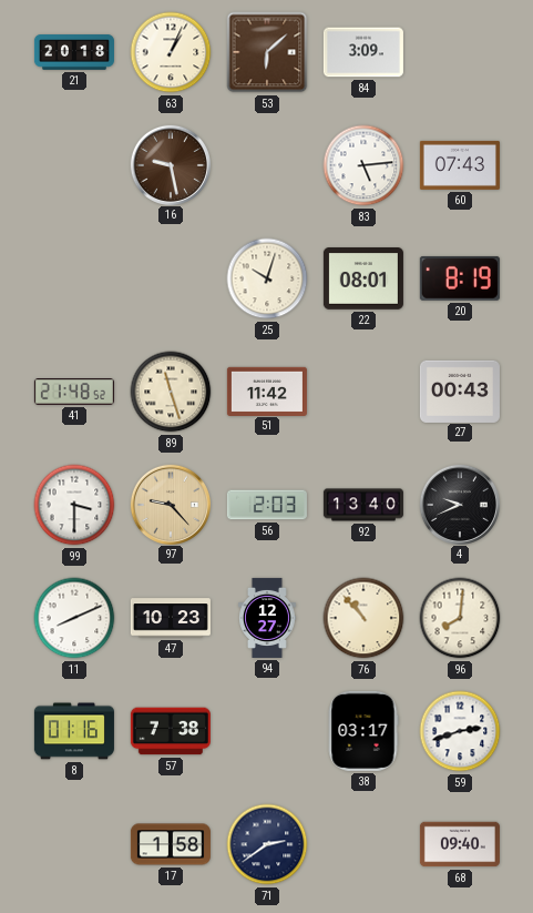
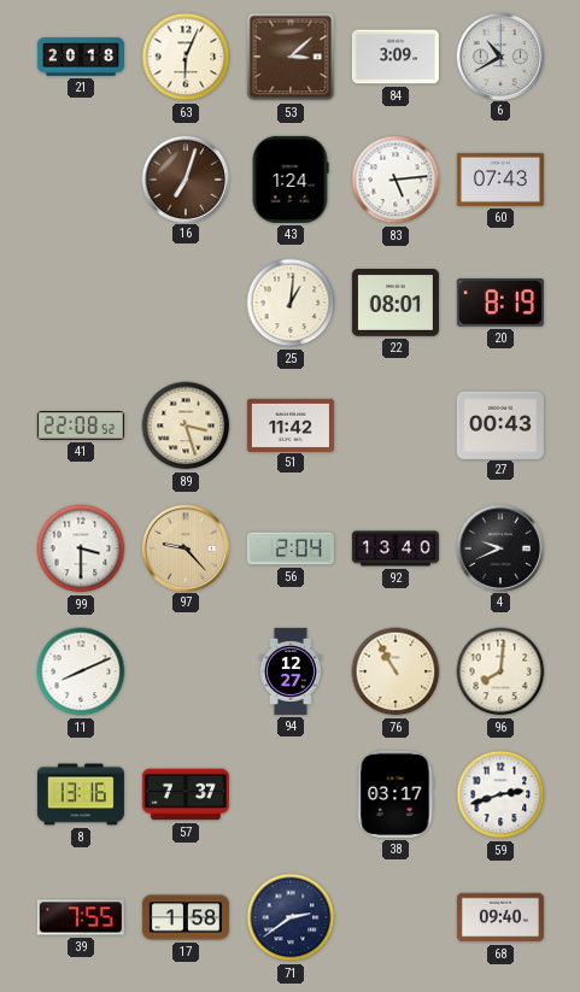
63: 1:04 -> 6:04
53: 6:08 -> 3:08
6: none -> 10:40
16: 9:28 -> 7:03
43: none -> 1:24
25: 10:03 -> 1:01
41: 21:48 -> 22:08
89: 11:27 -> 3:27
56: 2:03 -> 2:04
47: 10:23 -> none
76: 10:53 -> 10:55
8: 01:16 -> 13:16
57: 7:38 -> 7:37
39: none -> 7:55
